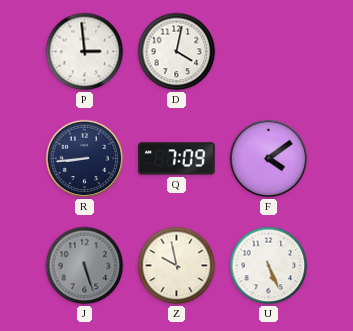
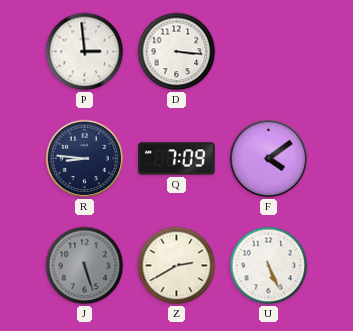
D: 4:02 -> 3:16
R: 8:44 -> 8:46
Z: 9:58 -> 2:40
